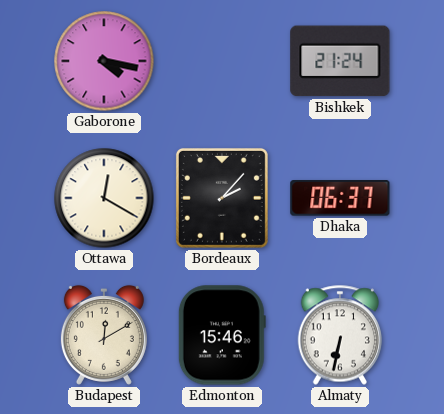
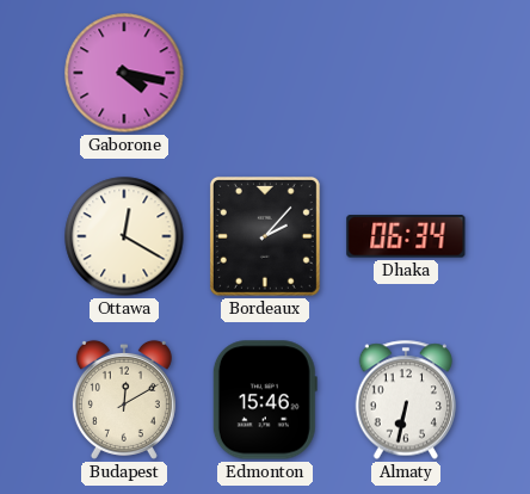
Bishkek: 21:24 -> none
Dhaka: 06:37 -> 06:34
